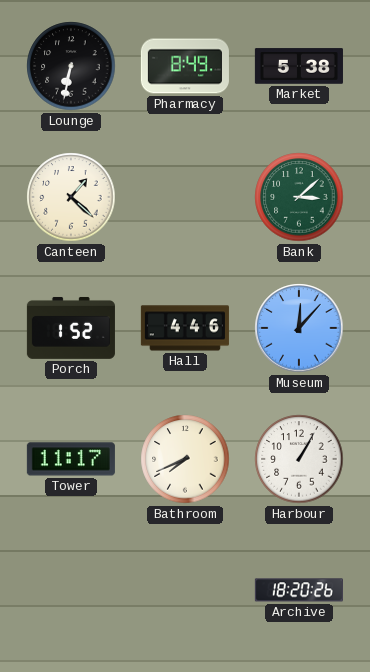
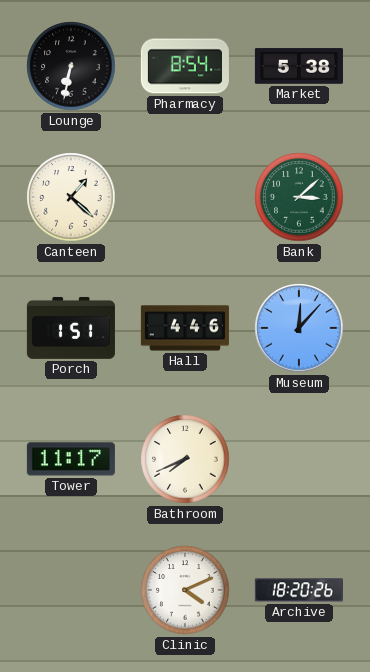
Pharmacy: 8:49 -> 8:54
Porch: 1:52 -> 1:51
Harbour: 1:05 -> none
Clinic: none -> 4:11
